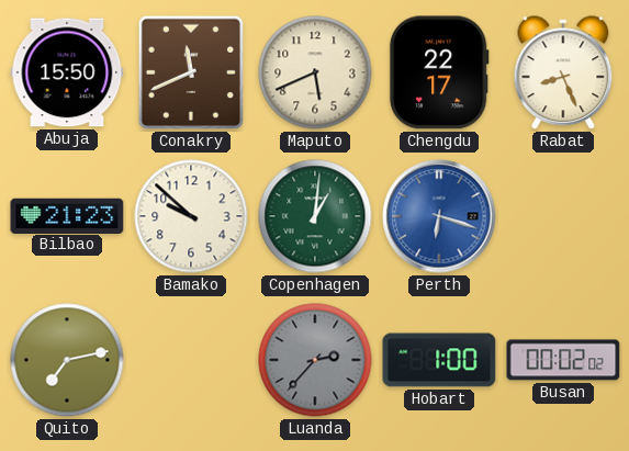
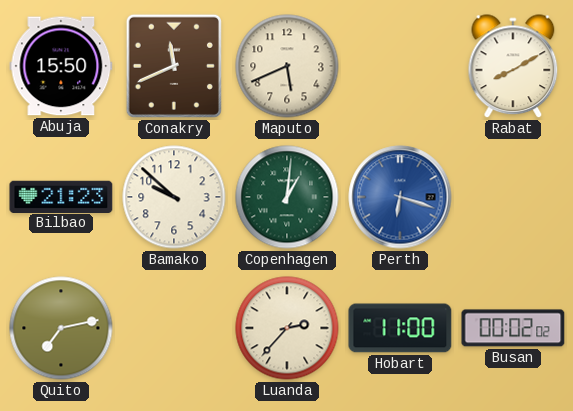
Chengdu: 22:17 -> none
Rabat: 8:26 -> 8:10
Luanda dial: grey -> cream
Hobart: 1:00 -> 11:00
